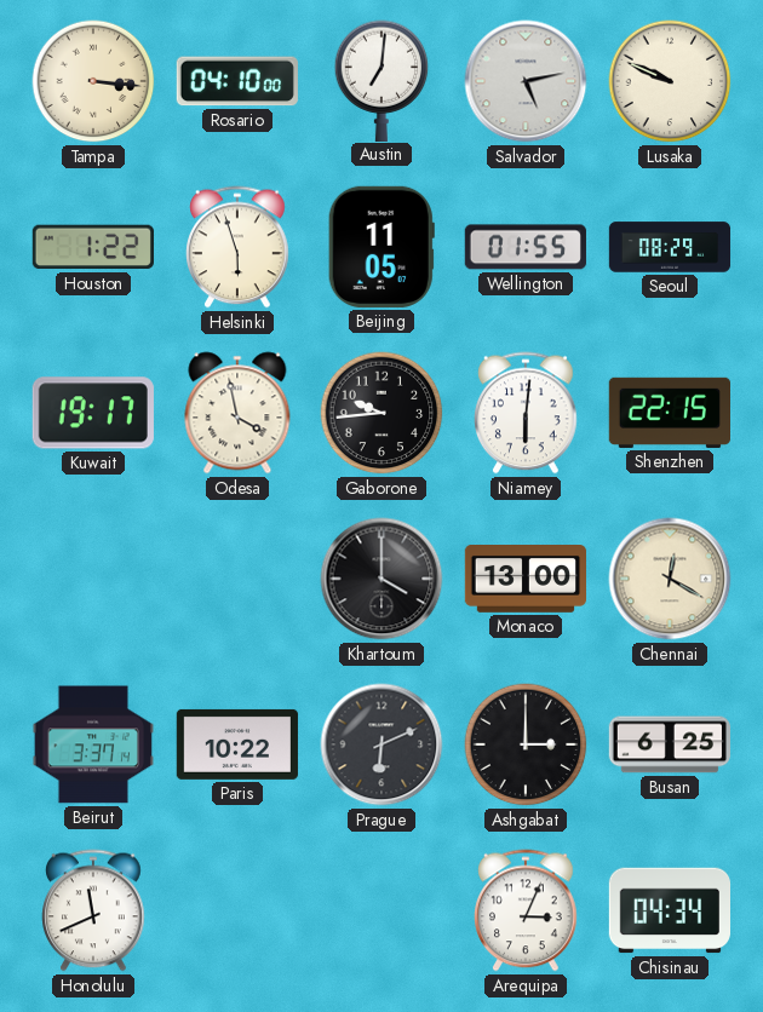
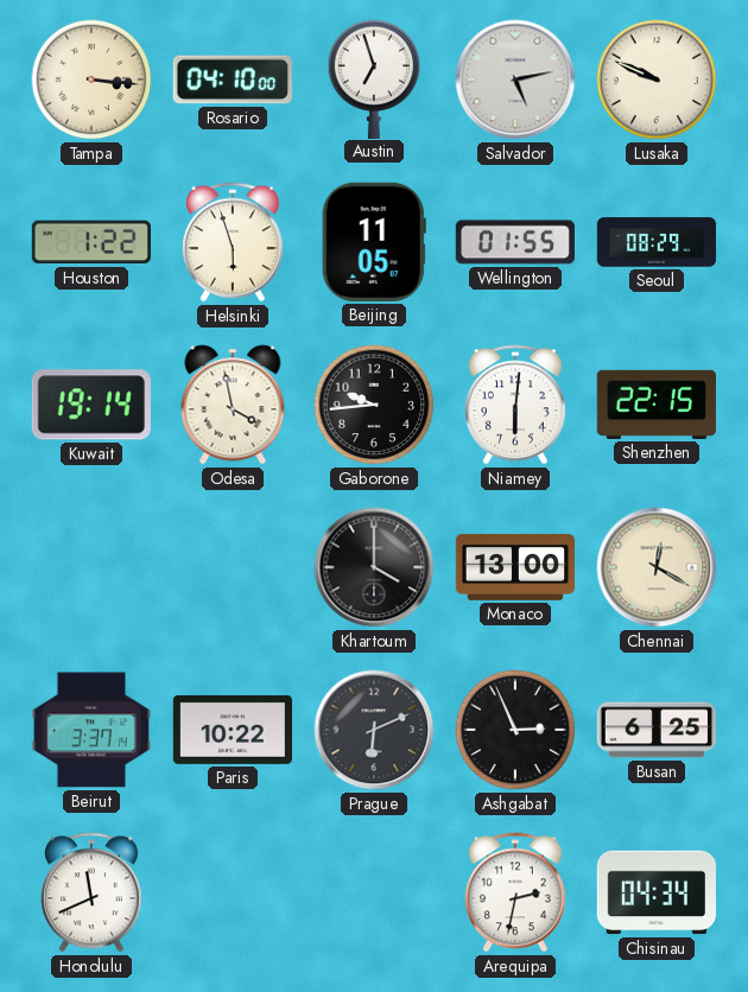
Austin: 7:01 -> 6:57
Kuwait: 19:17 -> 19:14
Ashgabat: 3:00 -> 2:56
Arequipa: 3:04 -> 2:32
